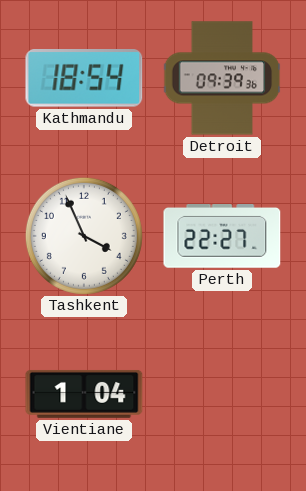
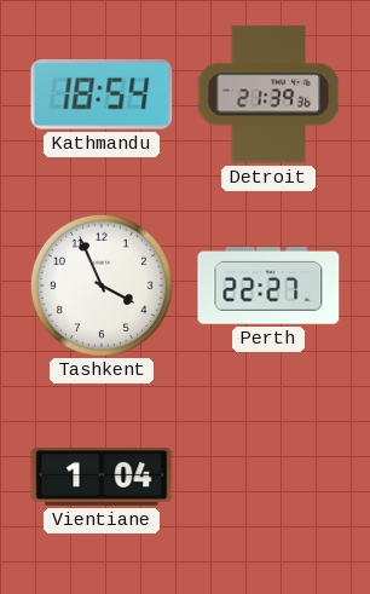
Detroit: 09:39 -> 21:39
